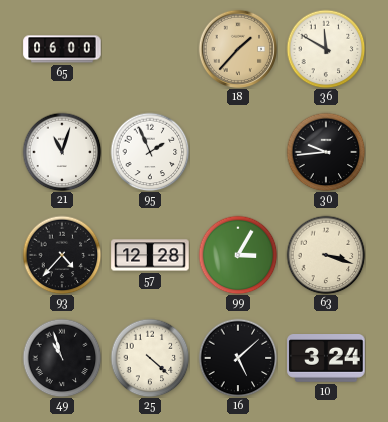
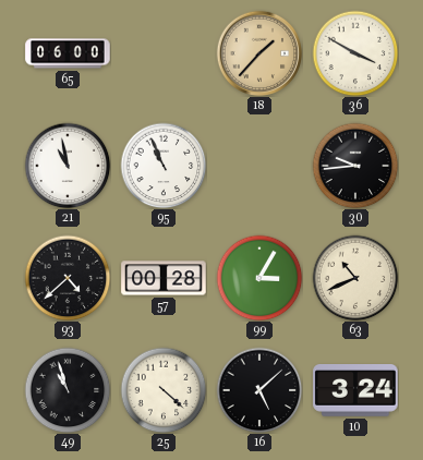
36: 11:50 -> 3:50
21: 11:03 -> 10:58
95: 1:56 -> 10:56
93: 4:37 -> 4:38
57: 12:28 -> 00:28
63: 3:18 -> 10:41
